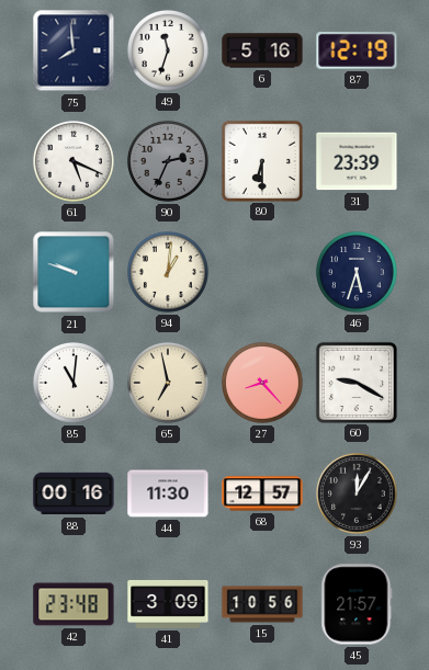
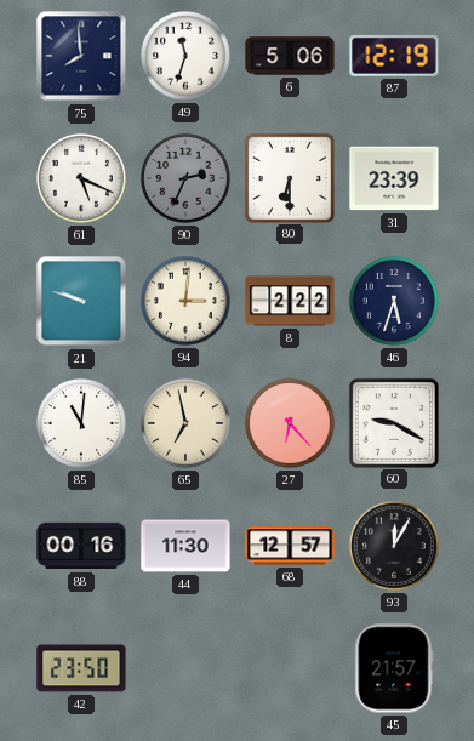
6: 5:16 -> 5:06
94: 1:01 -> 3:01
8: none -> 2:22
27: 8:23 -> 6:23
42: 23:48 -> 23:50
41: 3:09 -> none
15: 10:56 -> none
